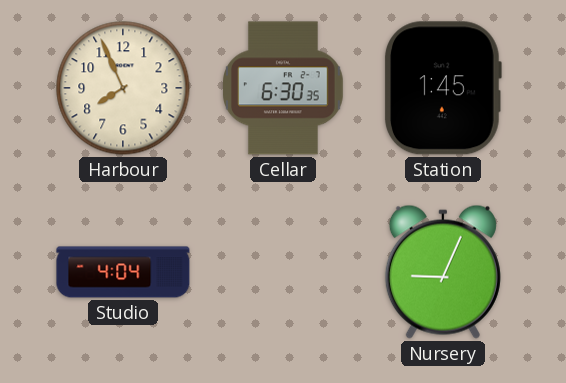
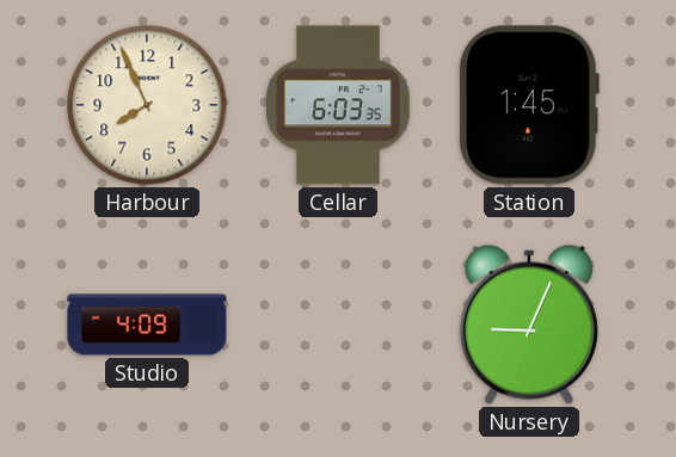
Cellar: 6:30 -> 6:03
Studio: 4:04 -> 4:09
